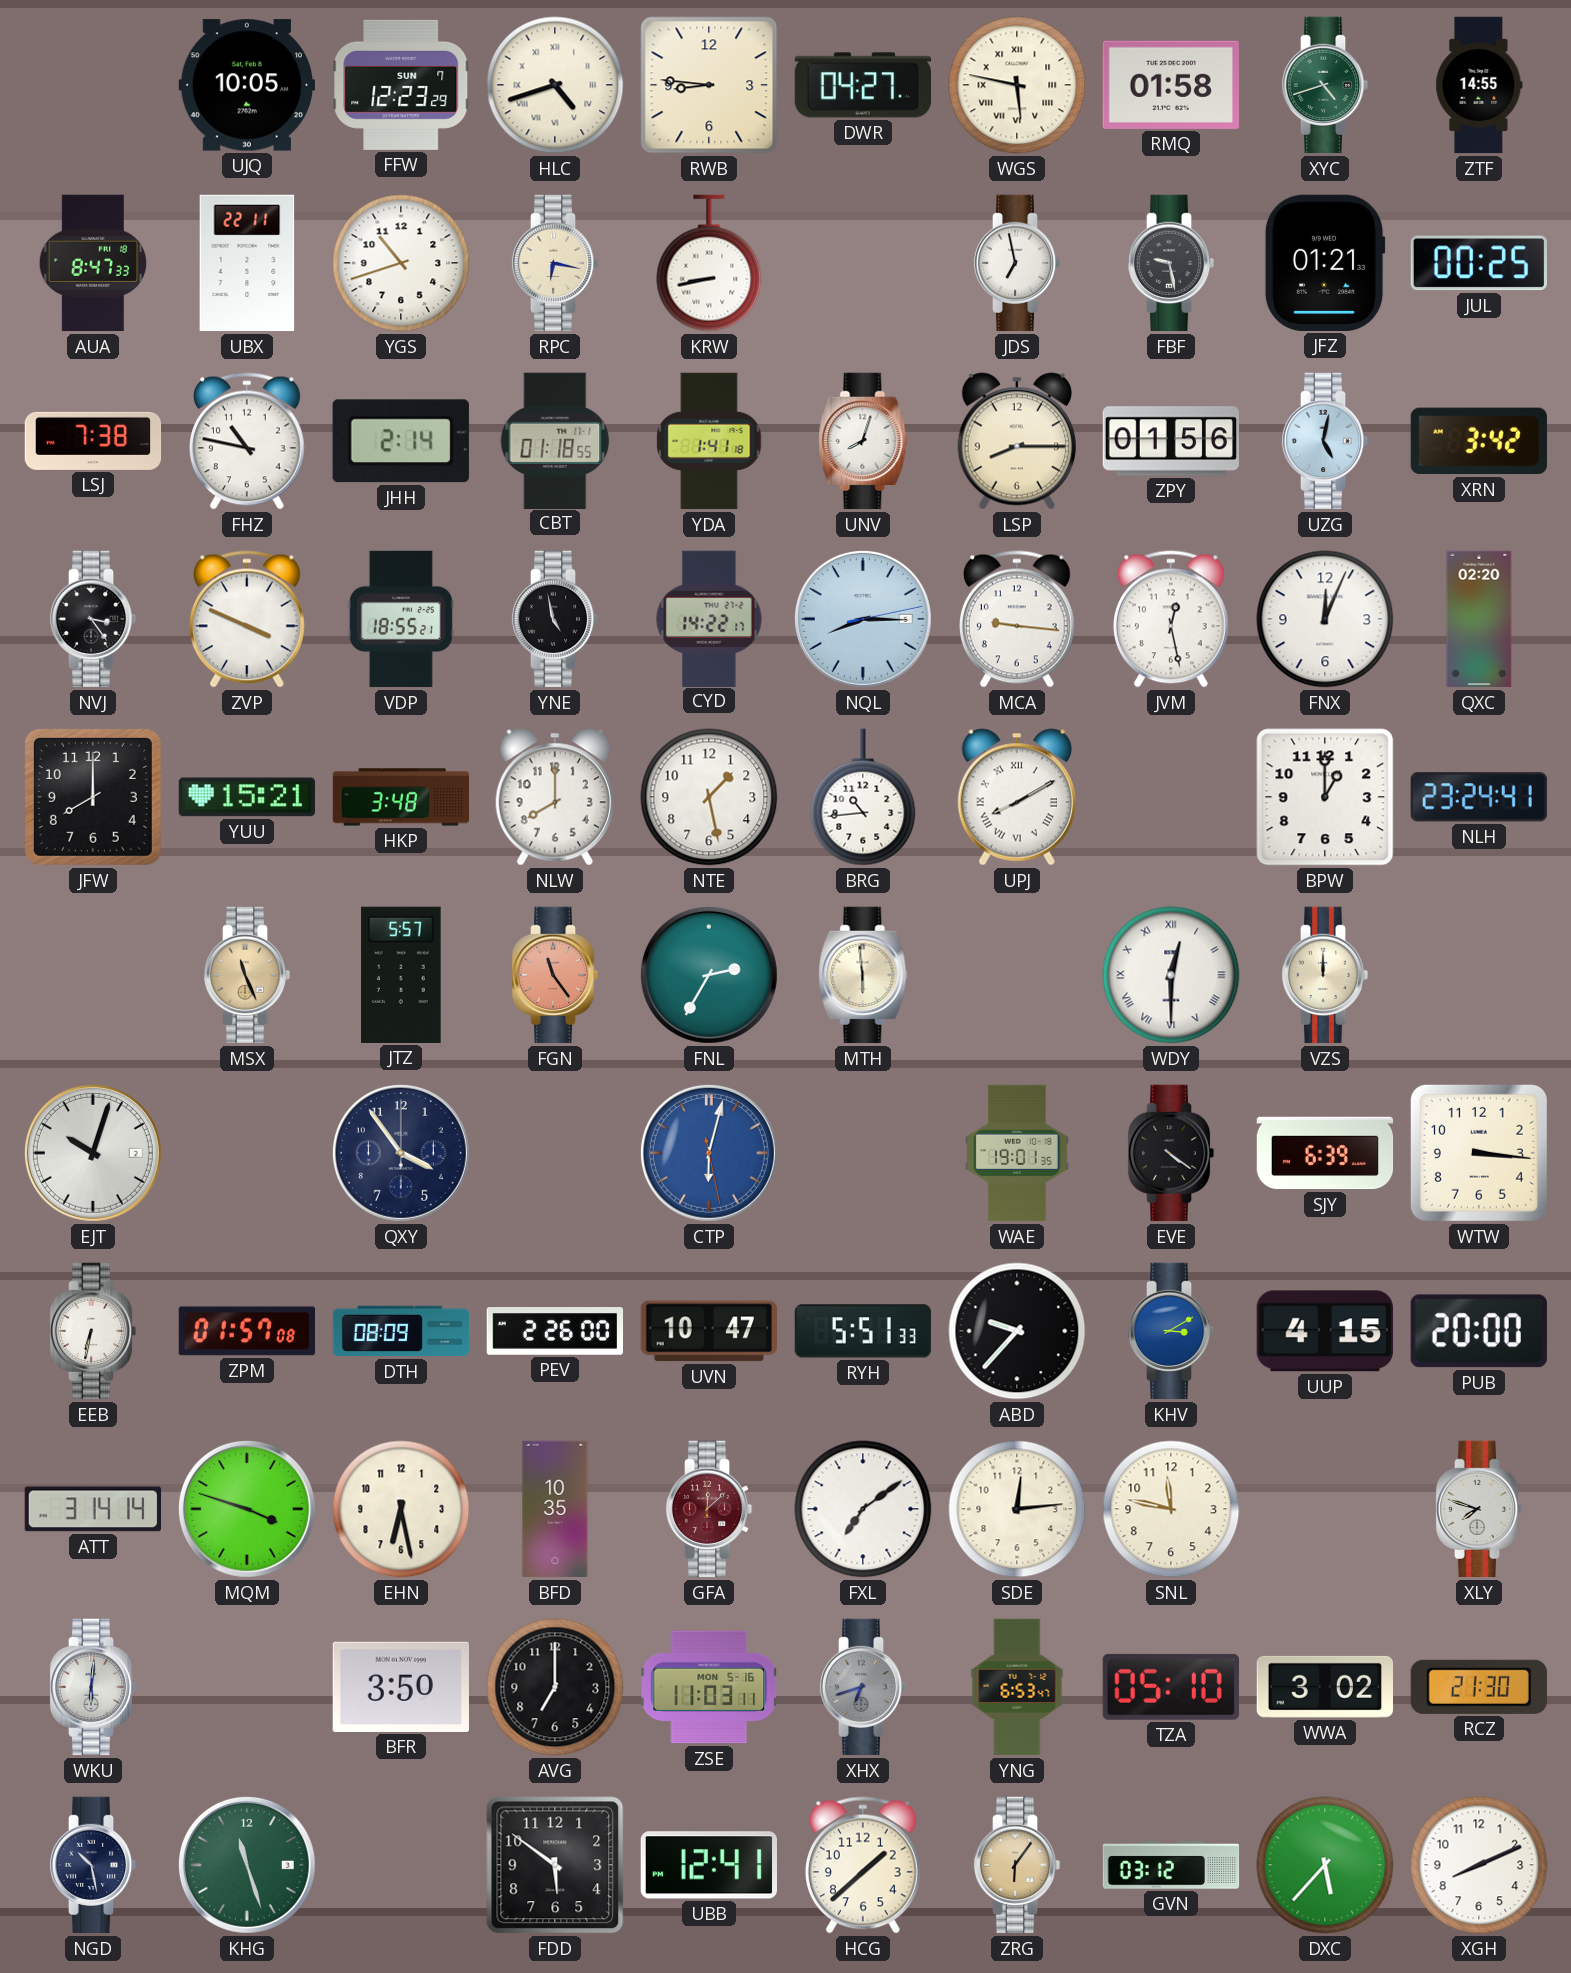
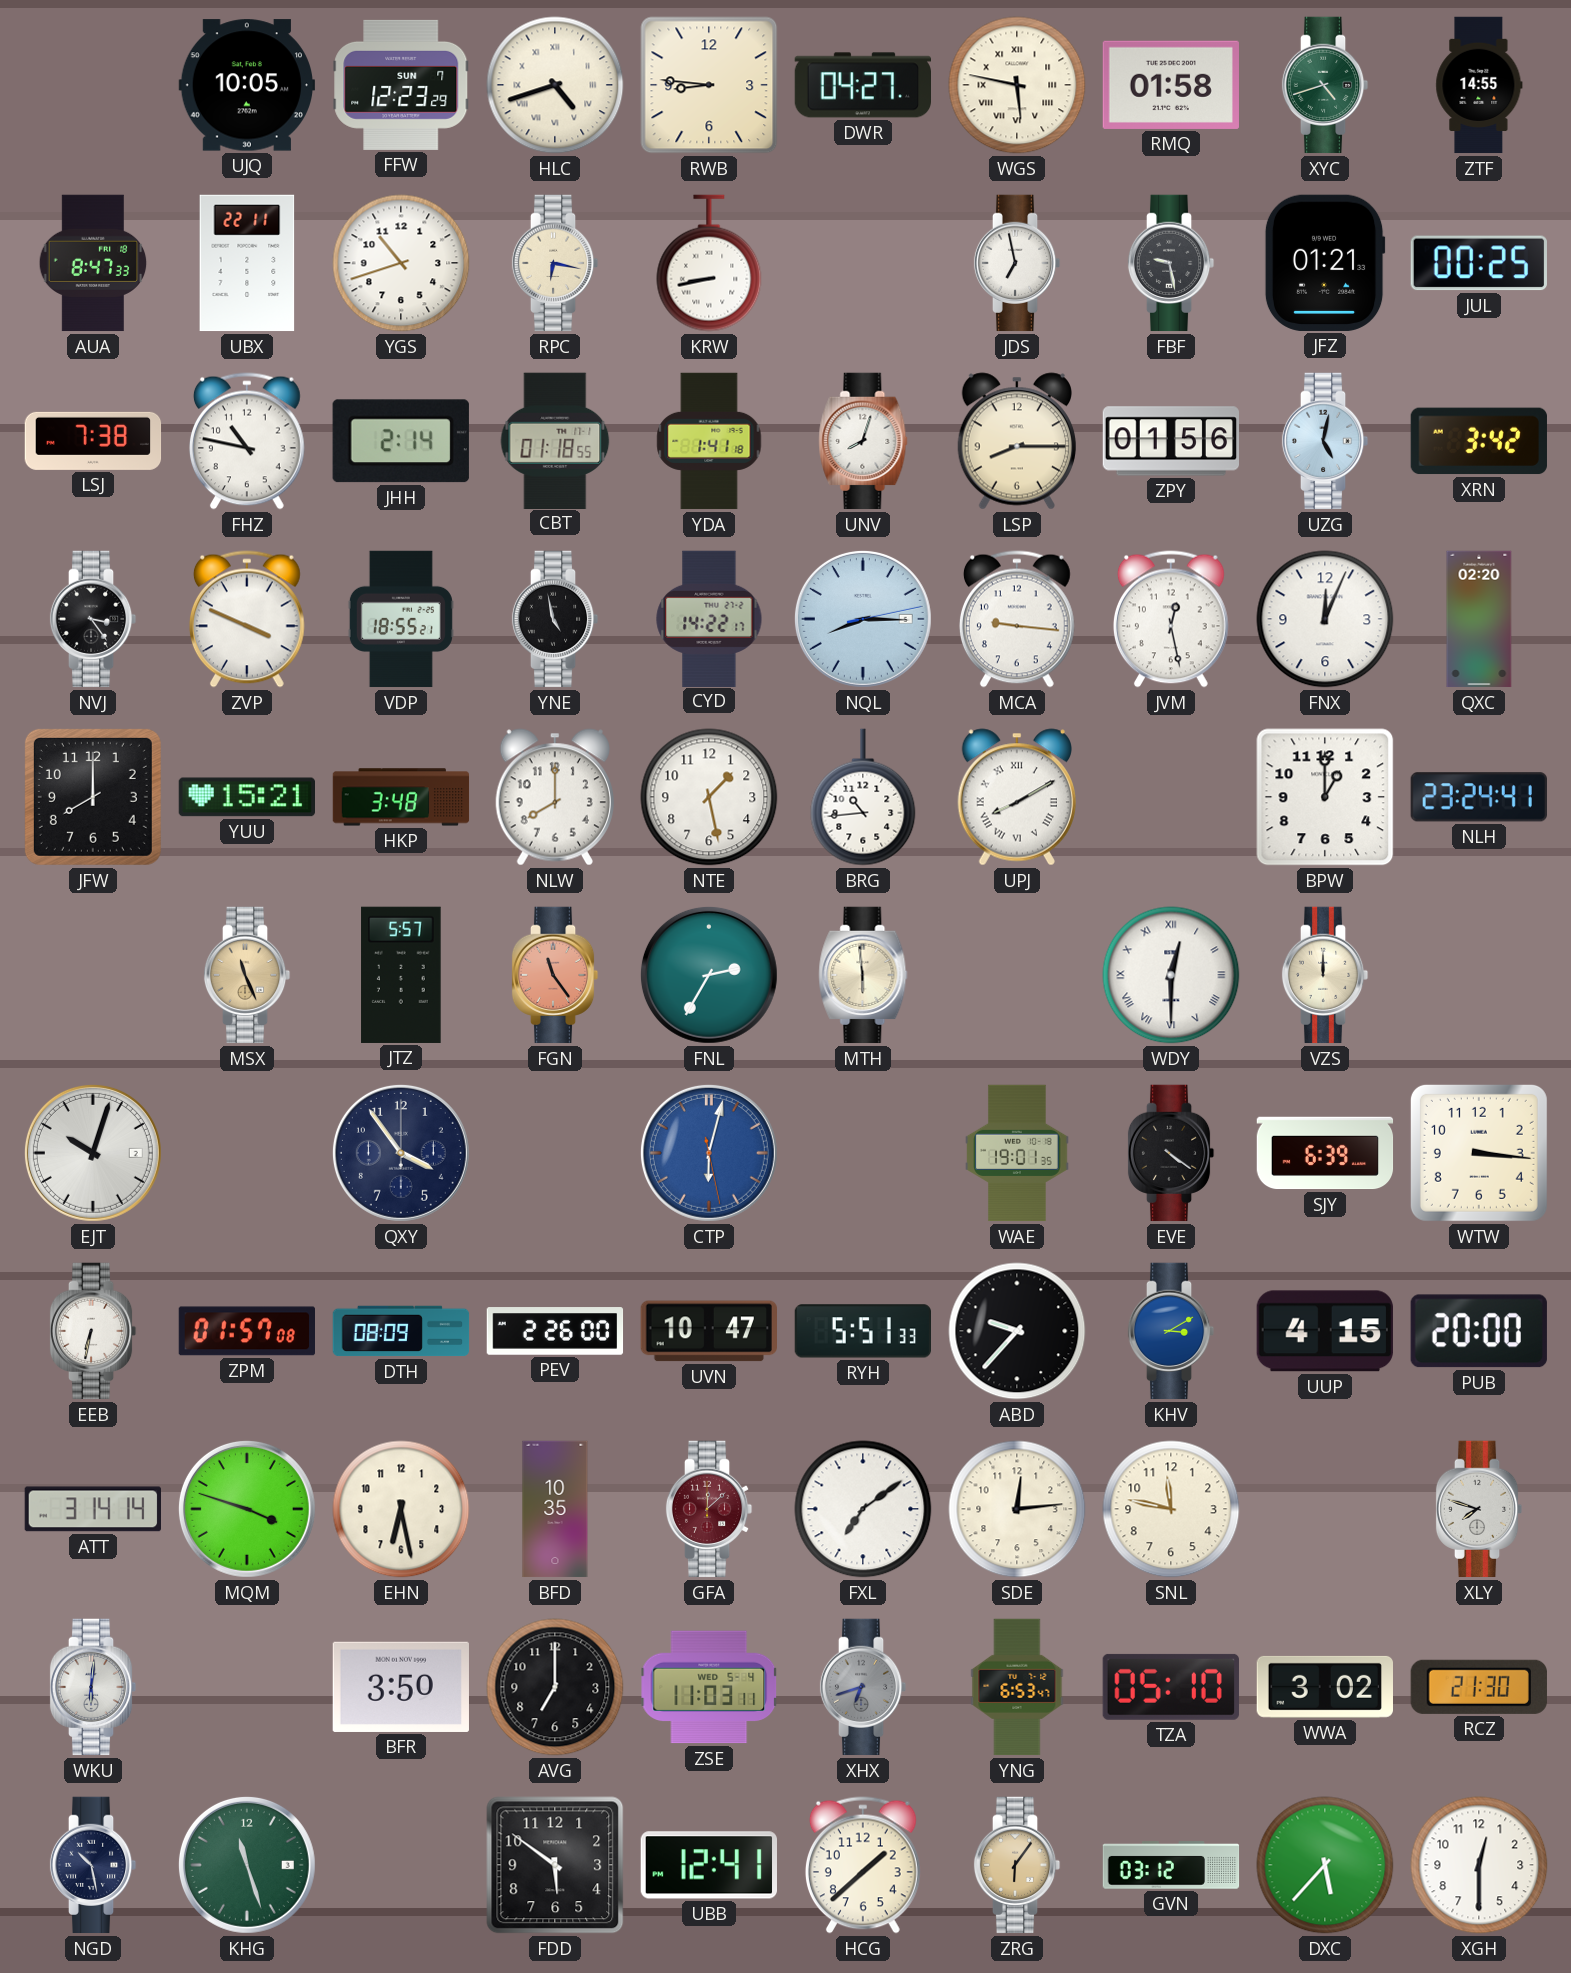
ZSE date: MON 5-16 -> WED 5-4
XGH: 8:11 -> 12:30
